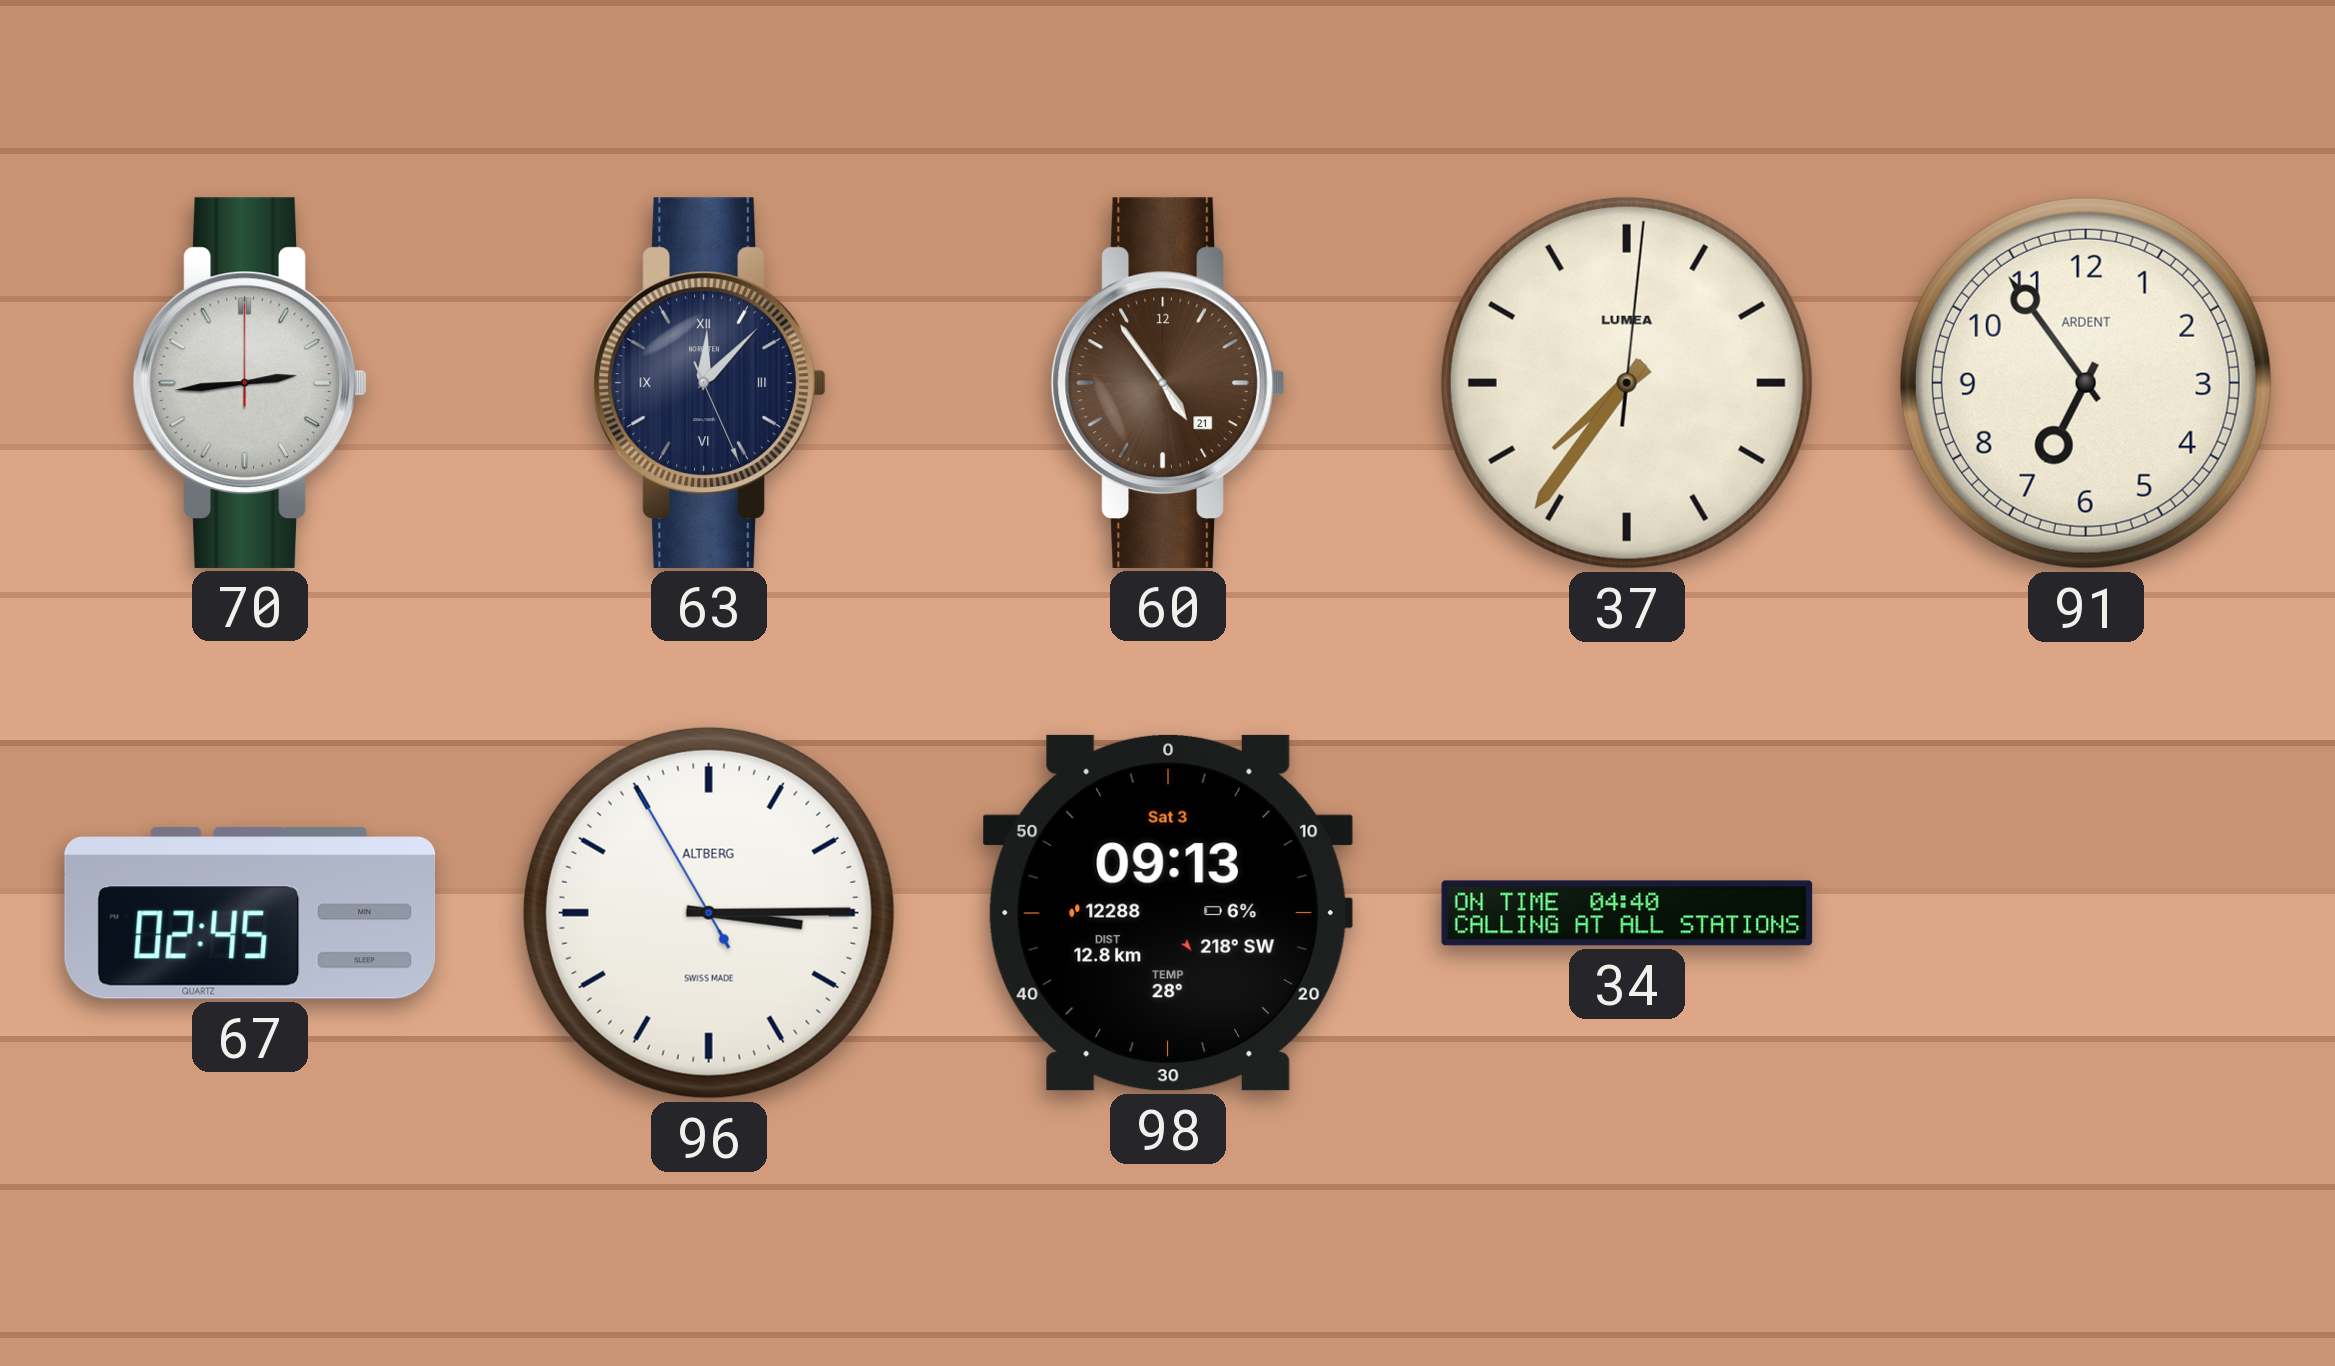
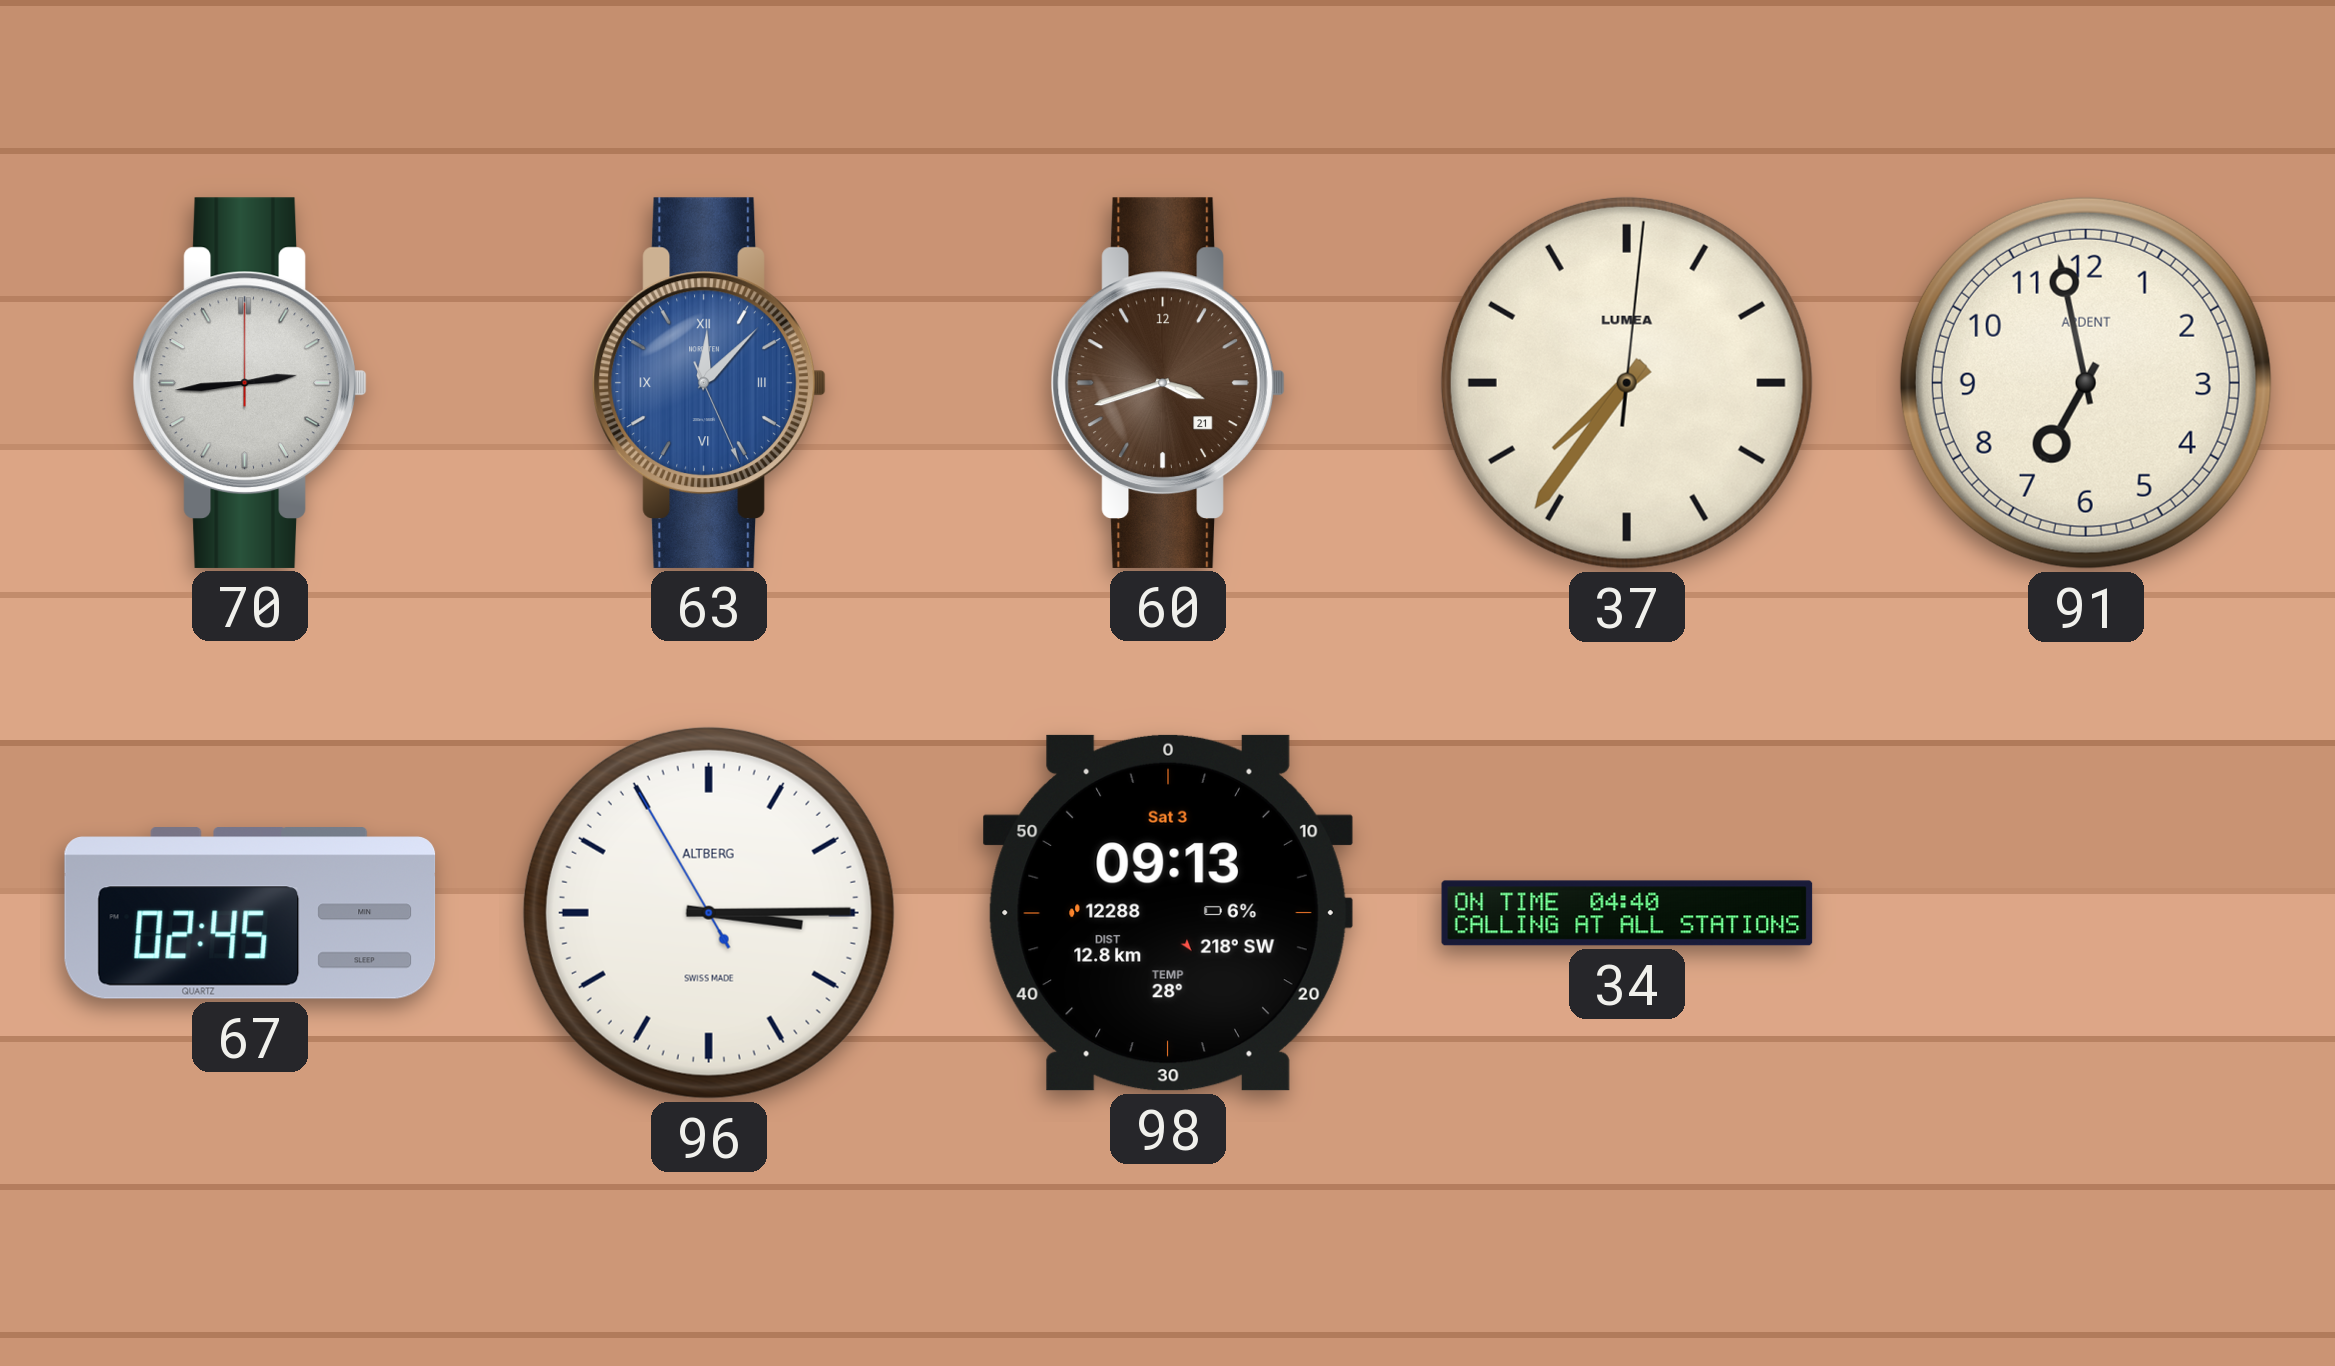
63 dial: navy -> blue
60: 4:54 -> 3:42
91: 6:54 -> 6:58
